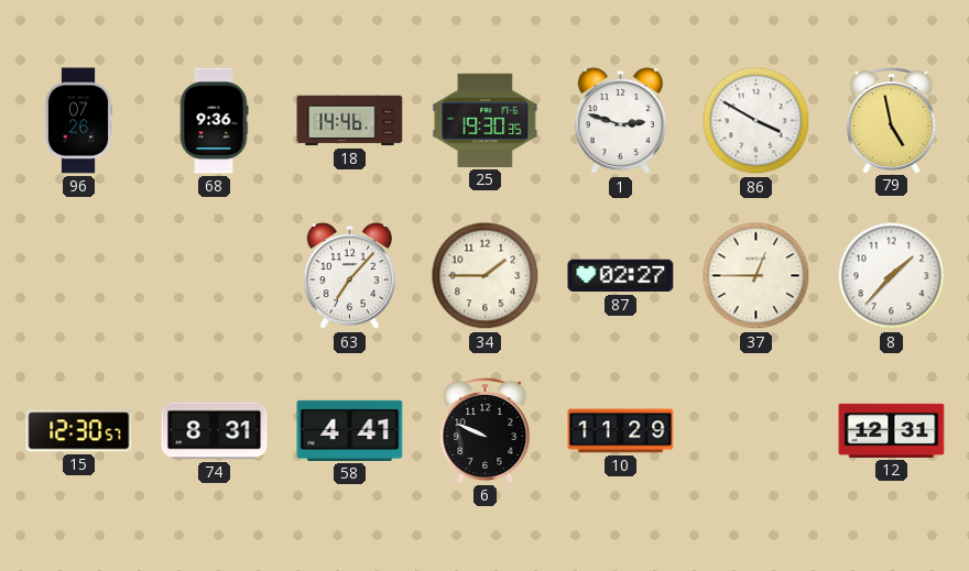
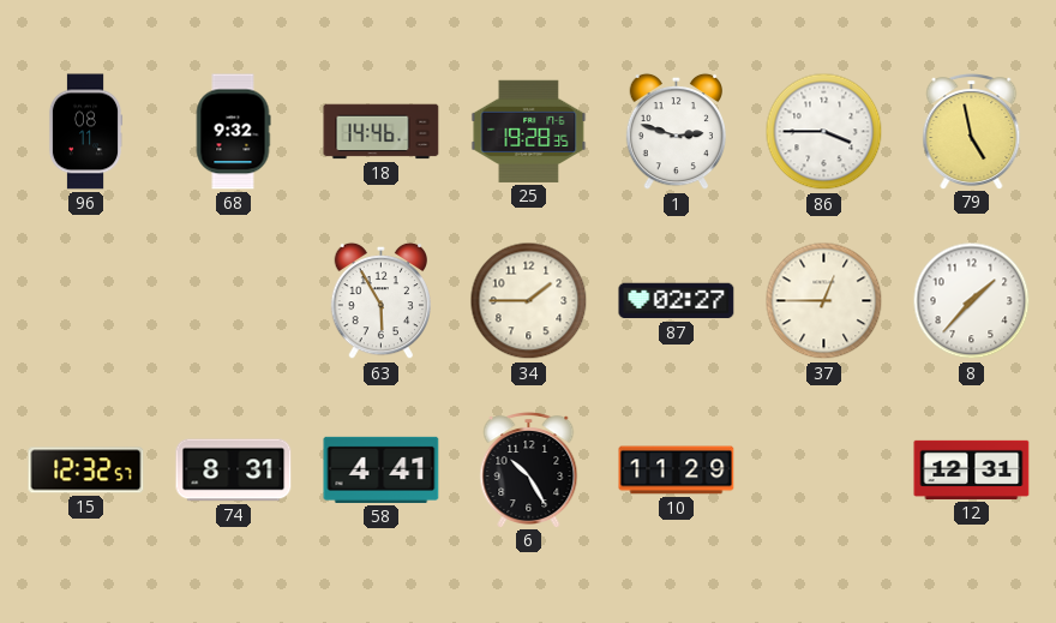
96: 07:26 -> 08:11
68: 9:36 -> 9:32
25: 19:30 -> 19:28
86: 3:50 -> 3:45
63: 7:07 -> 5:55
15: 12:30 -> 12:32
6: 9:49 -> 10:25
